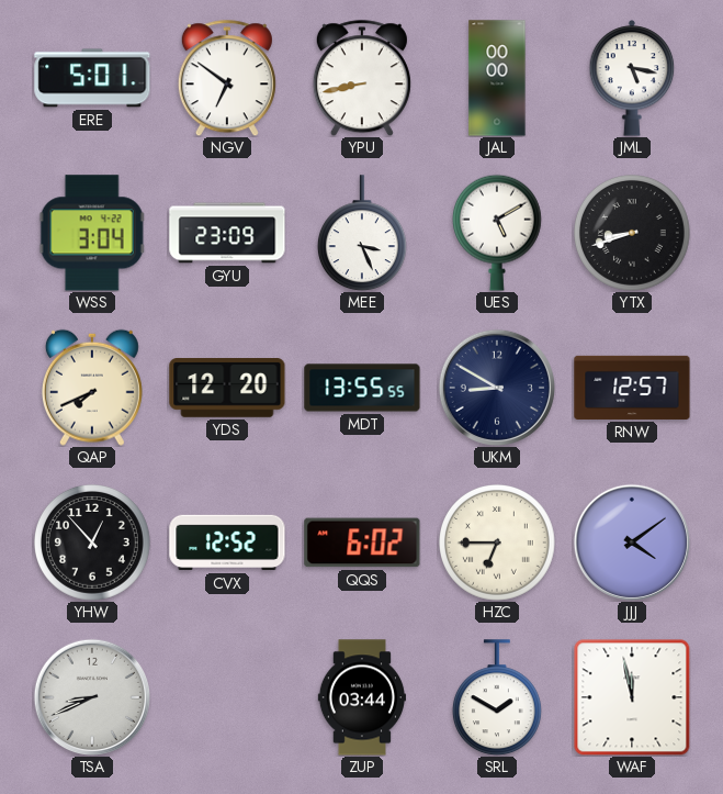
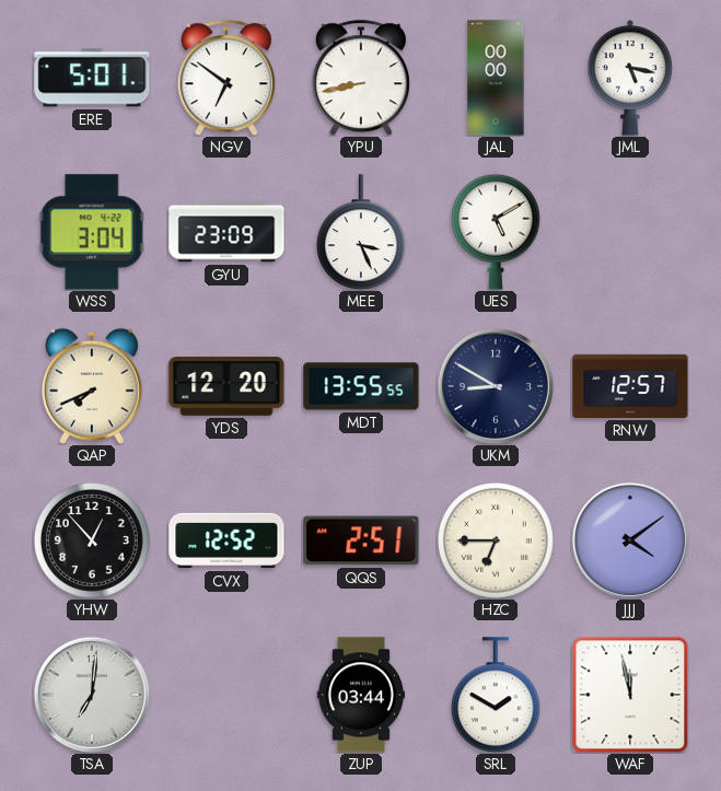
YTX: 8:42 -> none
QQS: 6:02 -> 2:51
TSA: 8:41 -> 7:01
